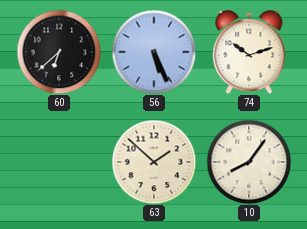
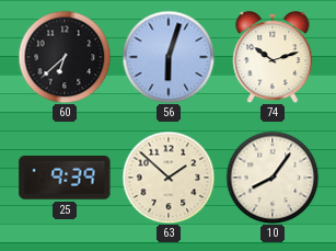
56: 5:26 -> 6:03
25: none -> 9:39
